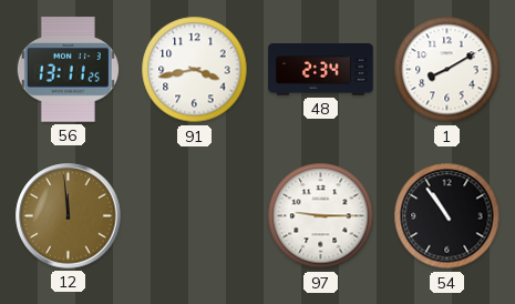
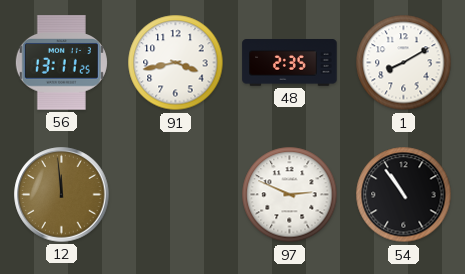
48: 2:34 -> 2:35
97: 9:15 -> 2:49
